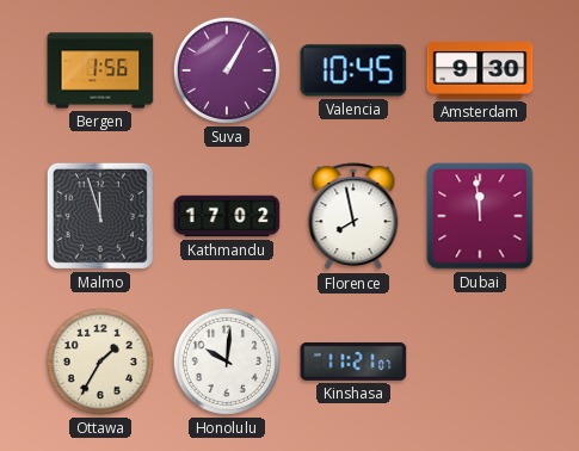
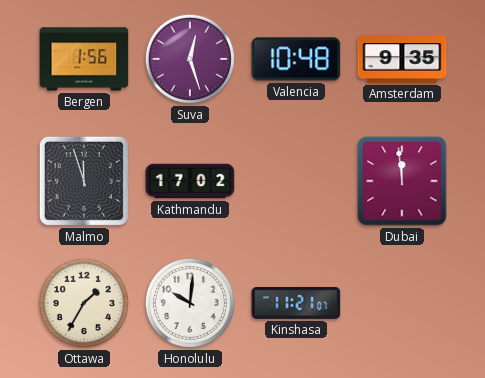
Suva: 1:05 -> 12:27
Valencia: 10:45 -> 10:48
Amsterdam: 9:30 -> 9:35
Florence: 7:58 -> none
